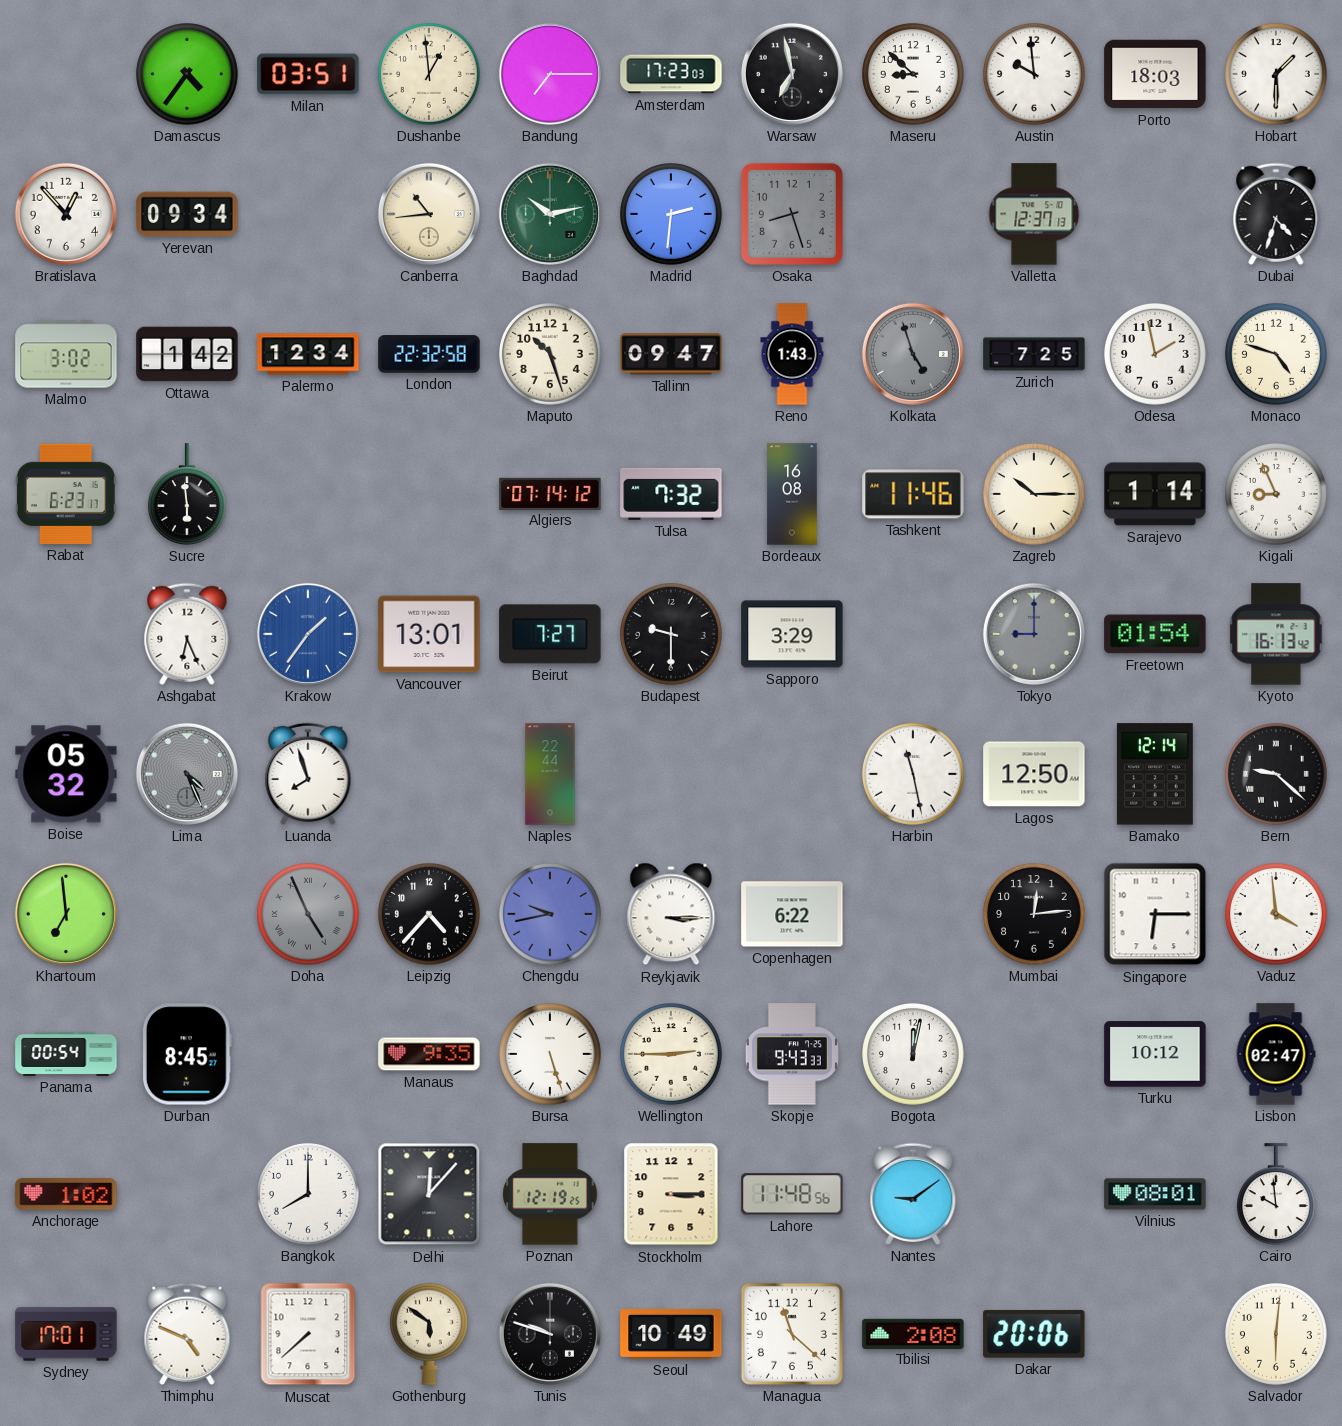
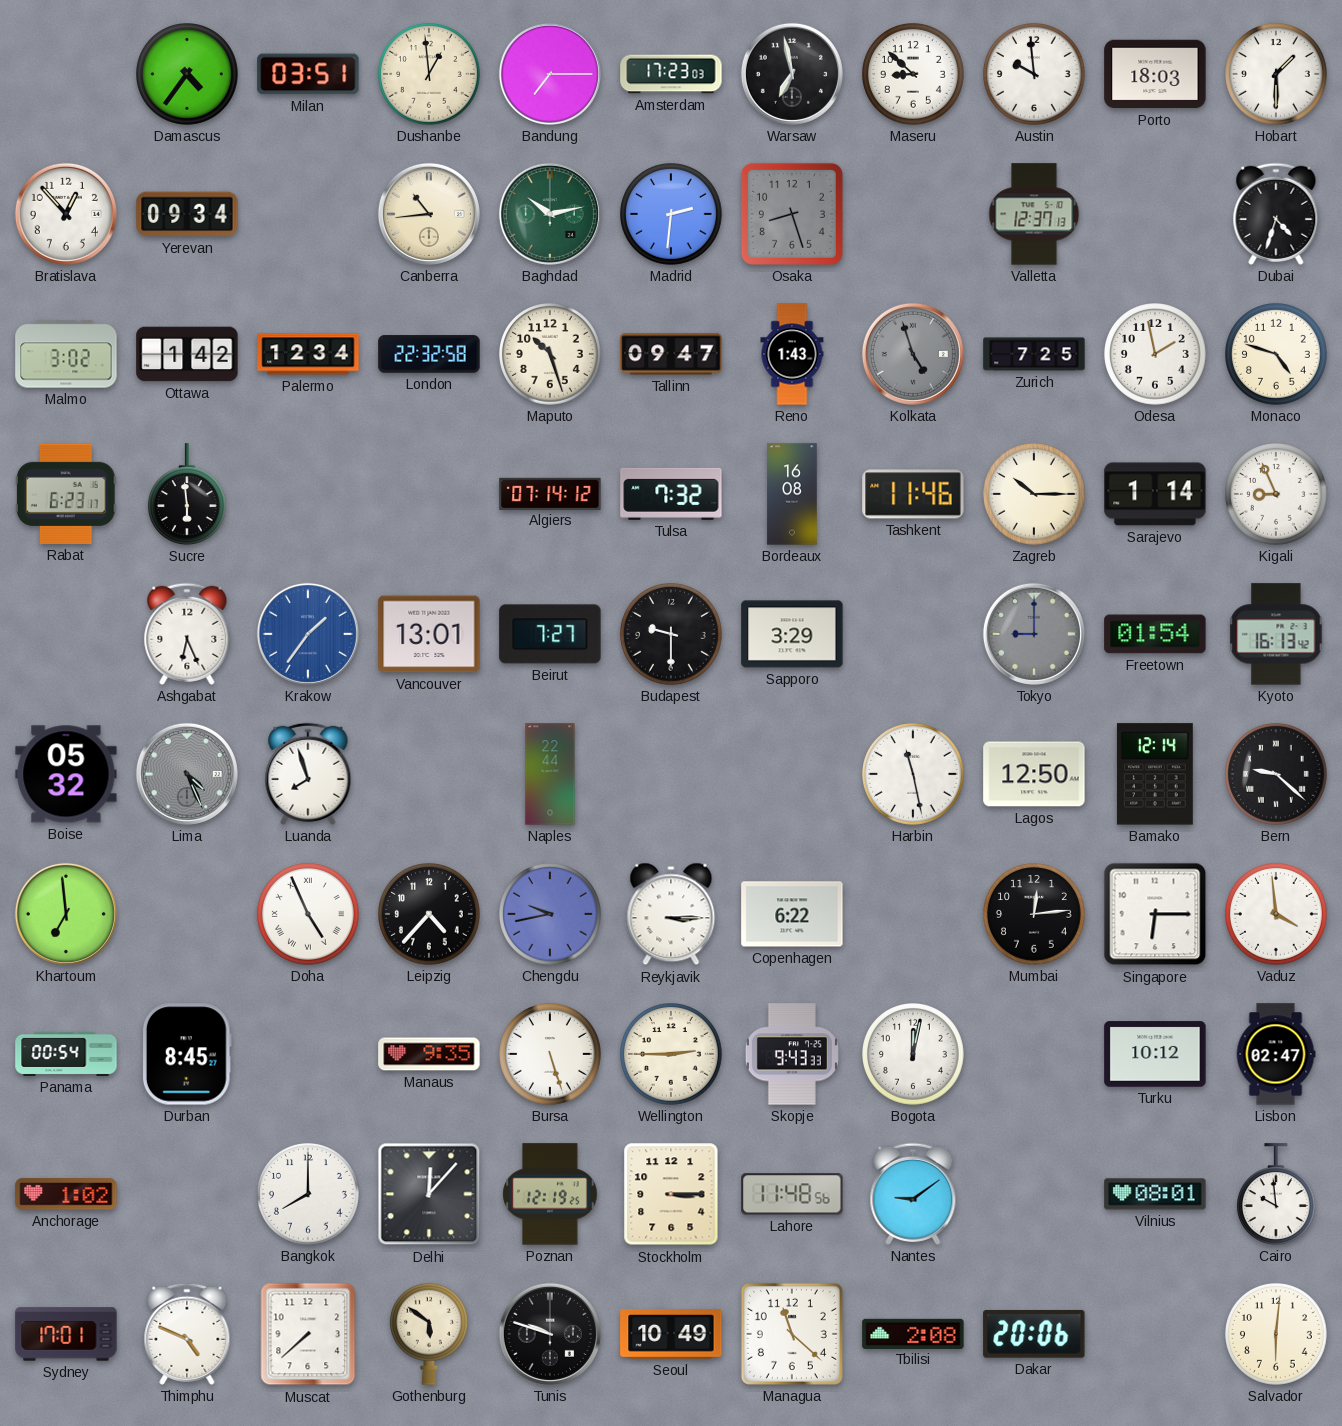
Doha dial: grey -> white
